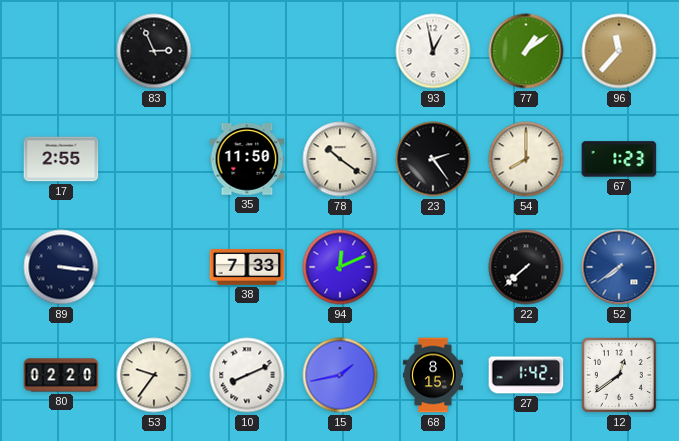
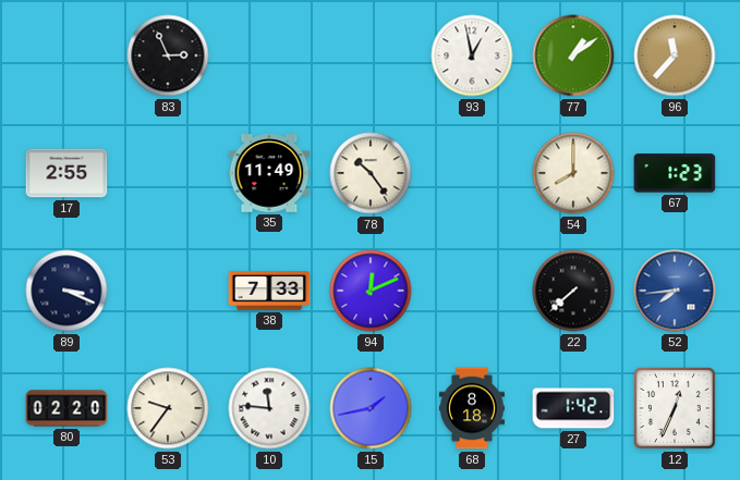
35: 11:50 -> 11:49
78: 10:21 -> 10:24
23: 2:24 -> none
89: 3:16 -> 3:19
52: 7:39 -> 7:44
10: 8:11 -> 11:46
68: 8:15 -> 8:18
12: 12:39 -> 12:34
